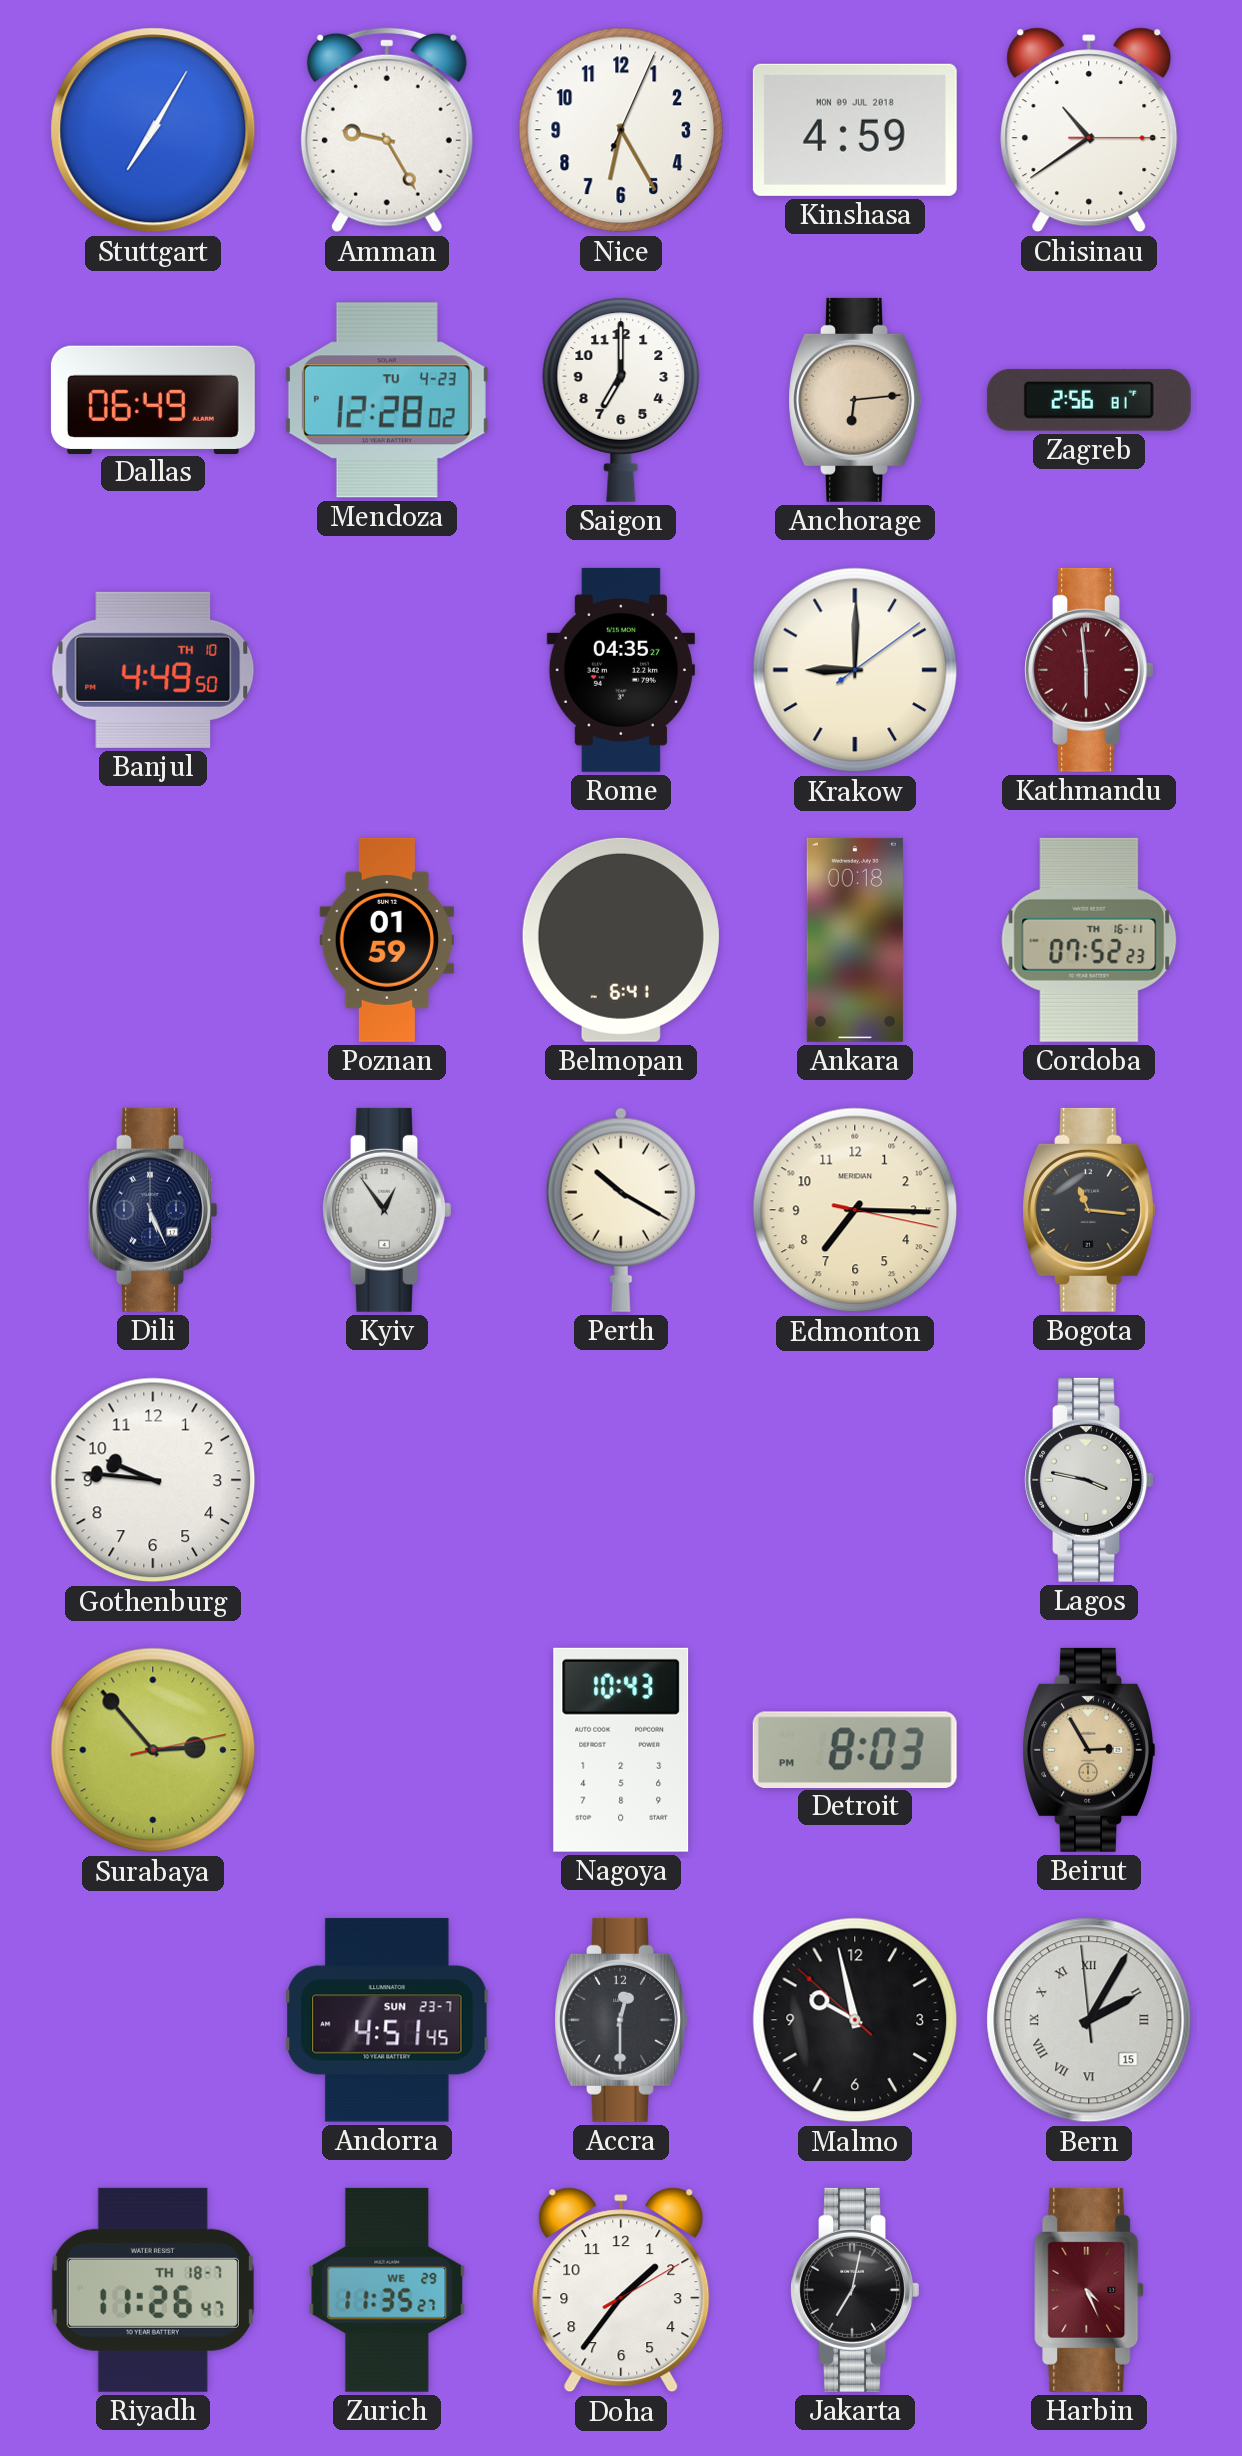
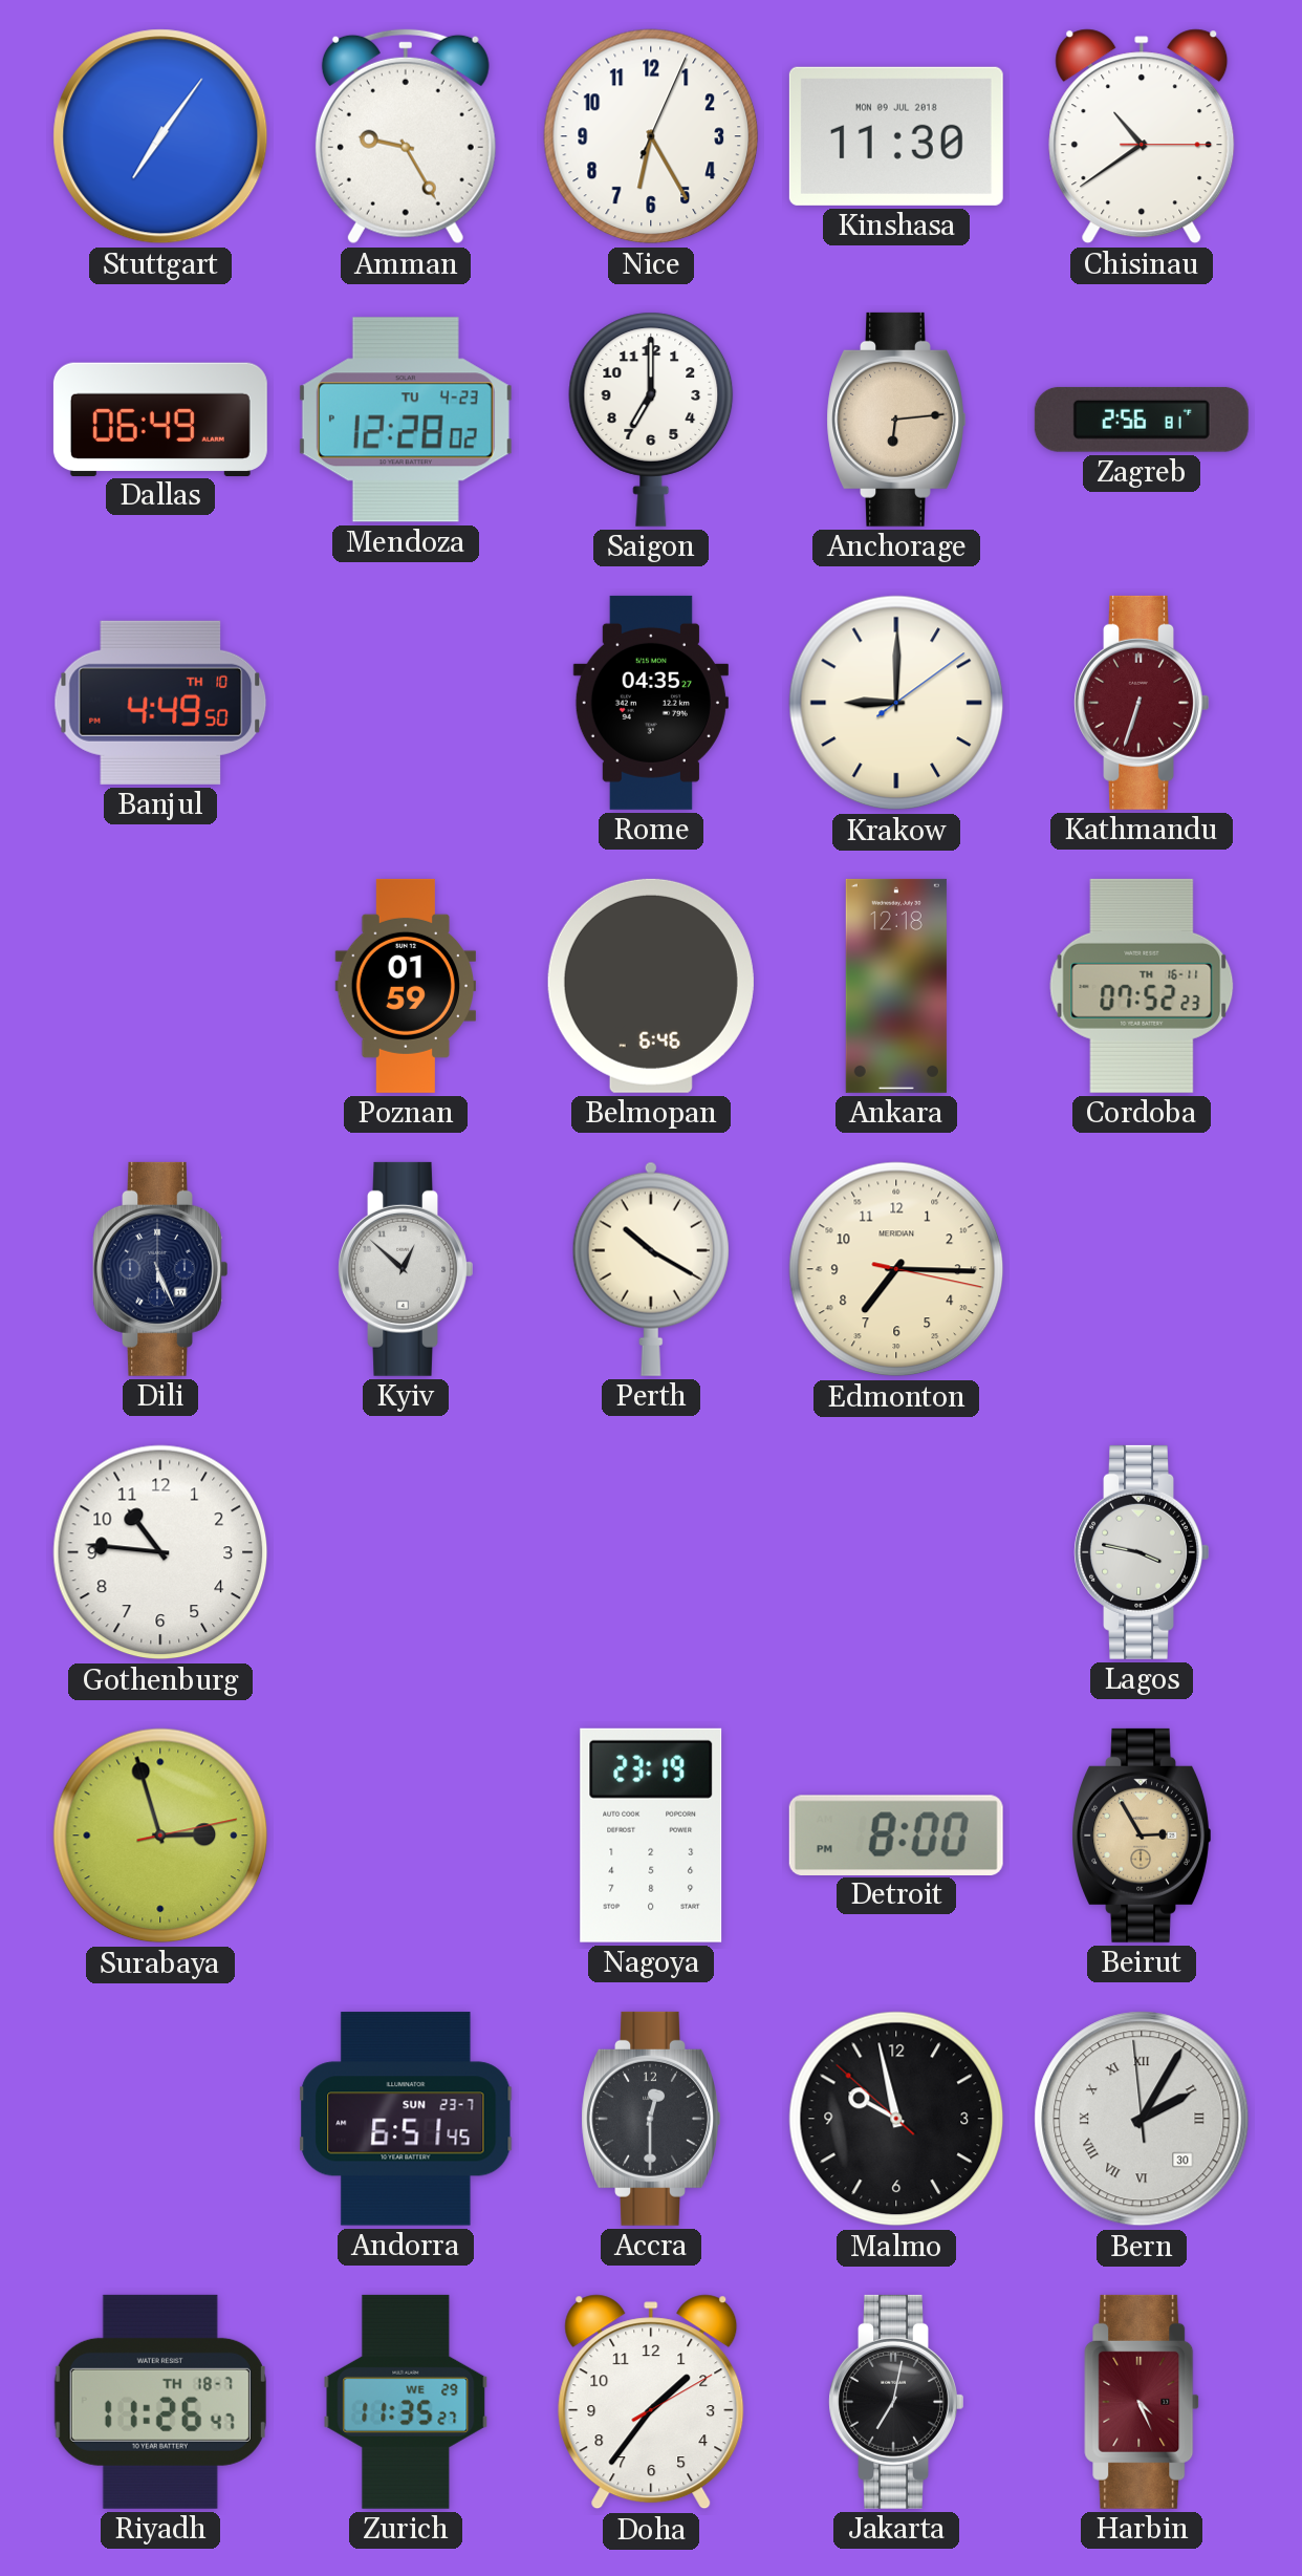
Stuttgart: 7:05 -> 7:06
Kinshasa: 4:59 -> 11:30
Kathmandu: 5:59 -> 6:33
Belmopan: 6:41 -> 6:46
Ankara: 00:18 -> 12:18
Kyiv: 12:54 -> 12:52
Bogota: 11:16 -> none
Gothenburg: 9:46 -> 10:46
Surabaya: 2:53 -> 2:57
Nagoya: 10:43 -> 23:19
Detroit: 8:03 -> 8:00
Andorra: 4:51 -> 6:51
Bern date: 15 -> 30
